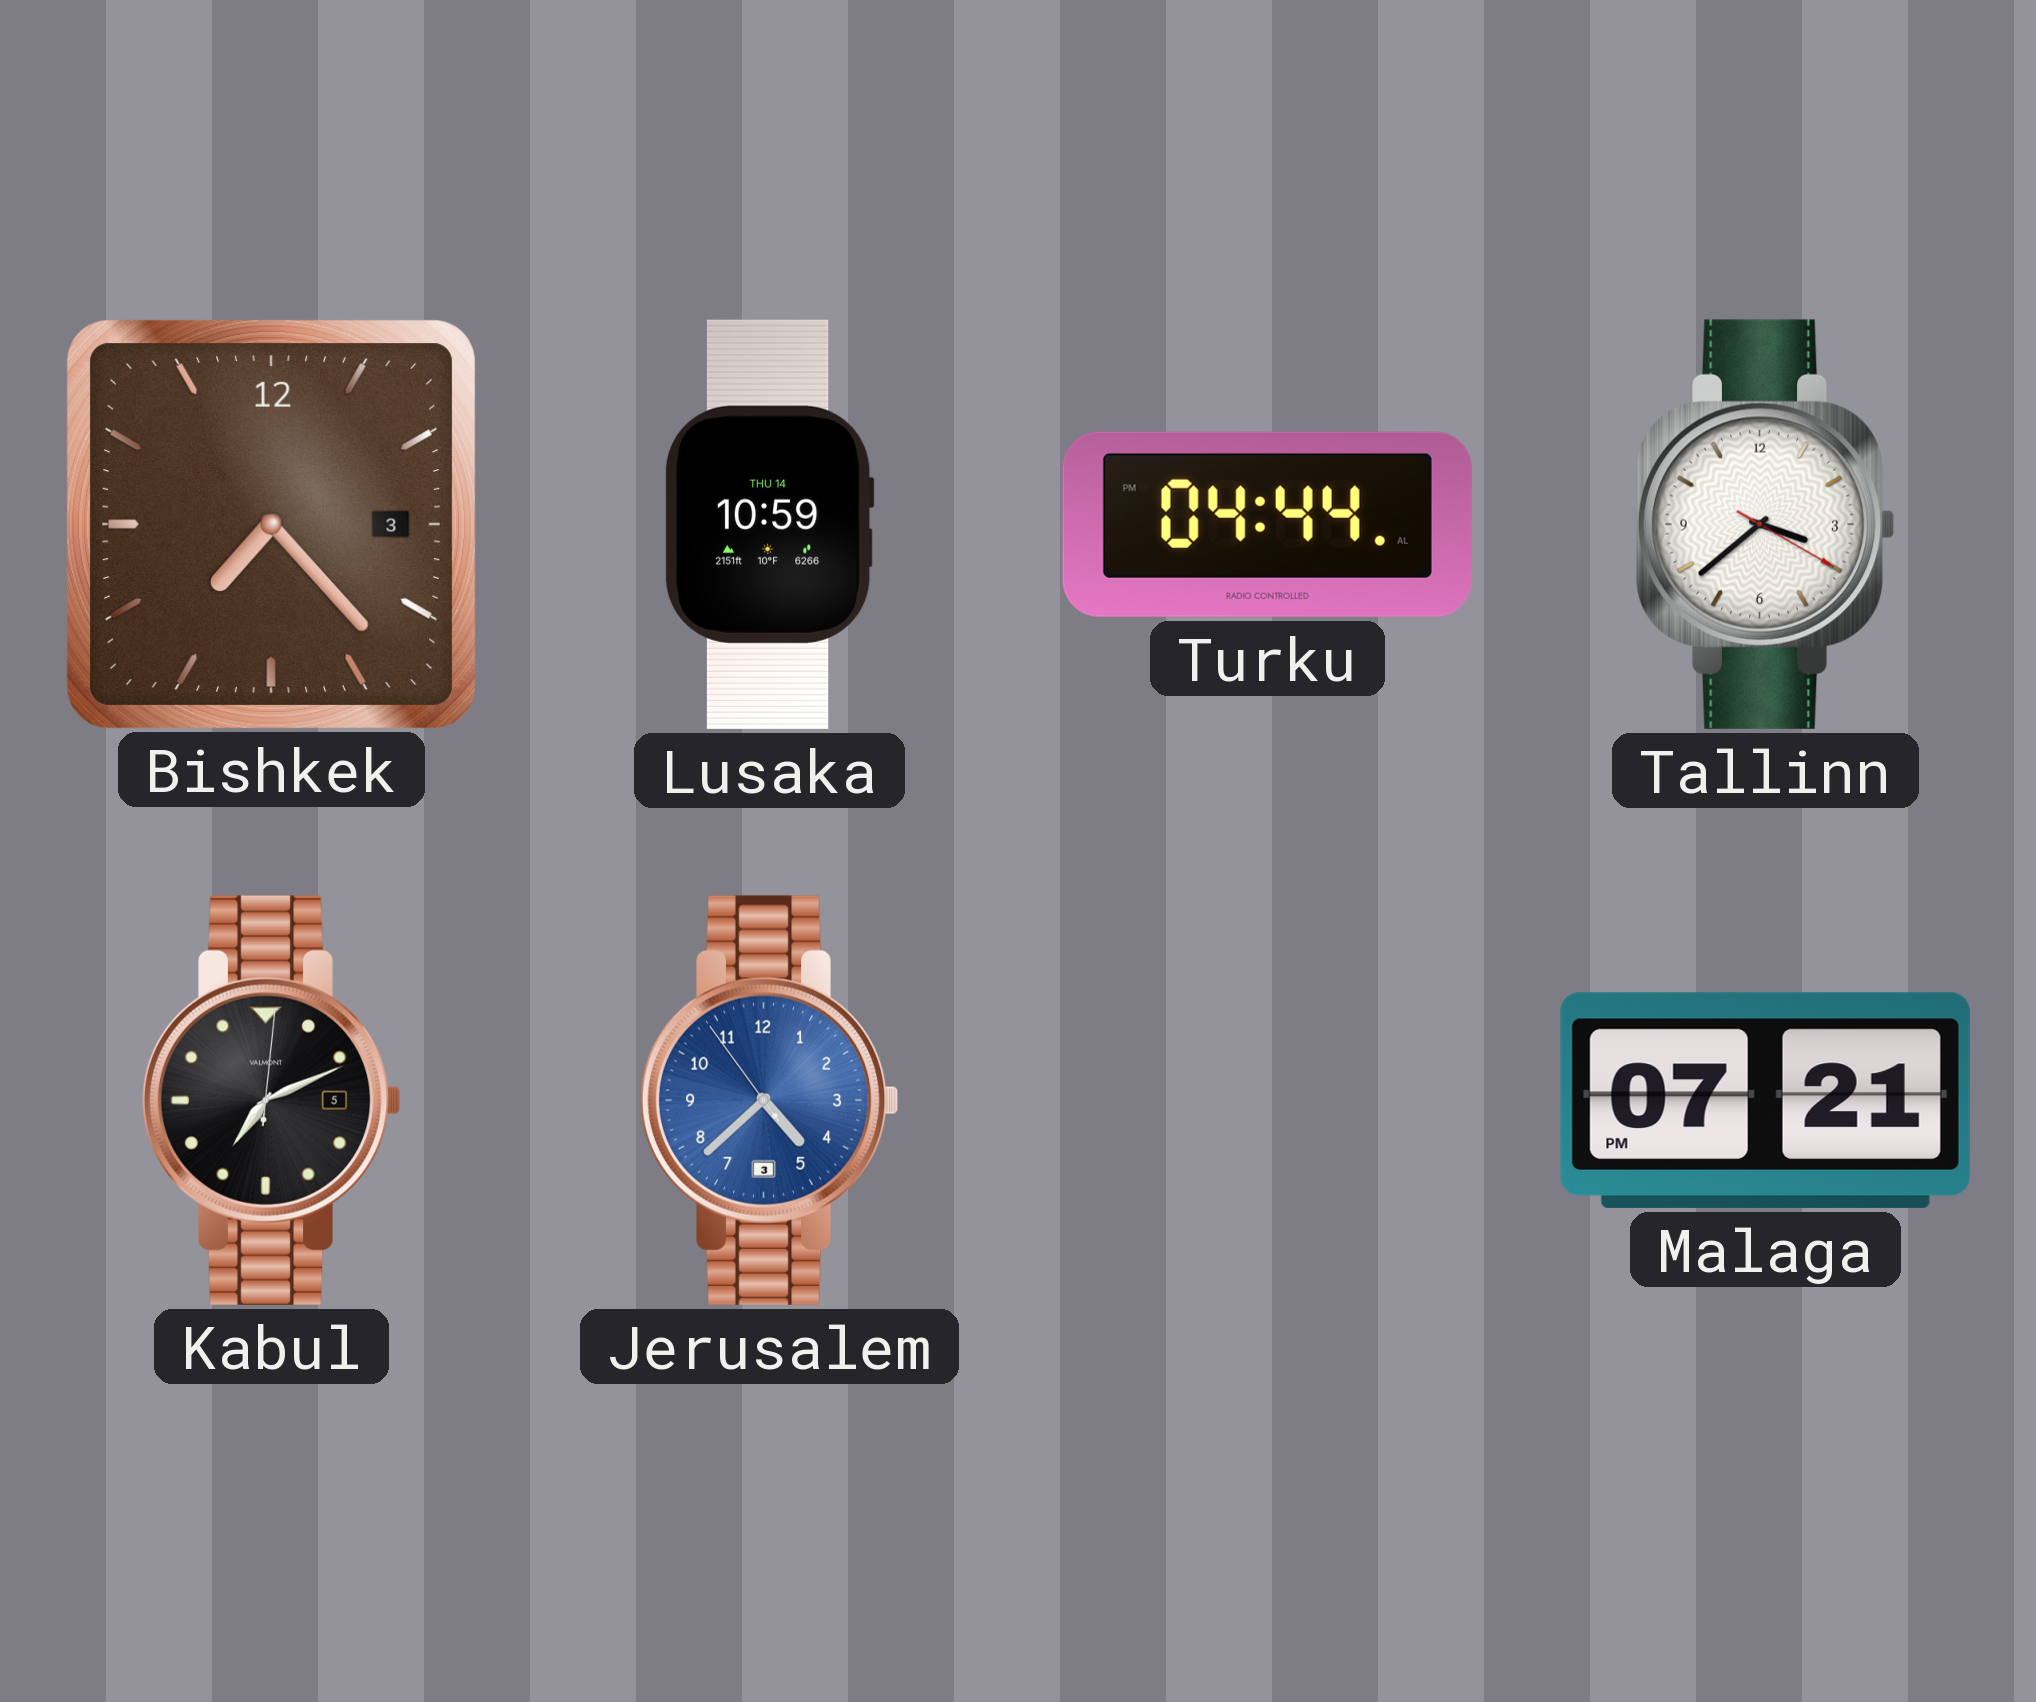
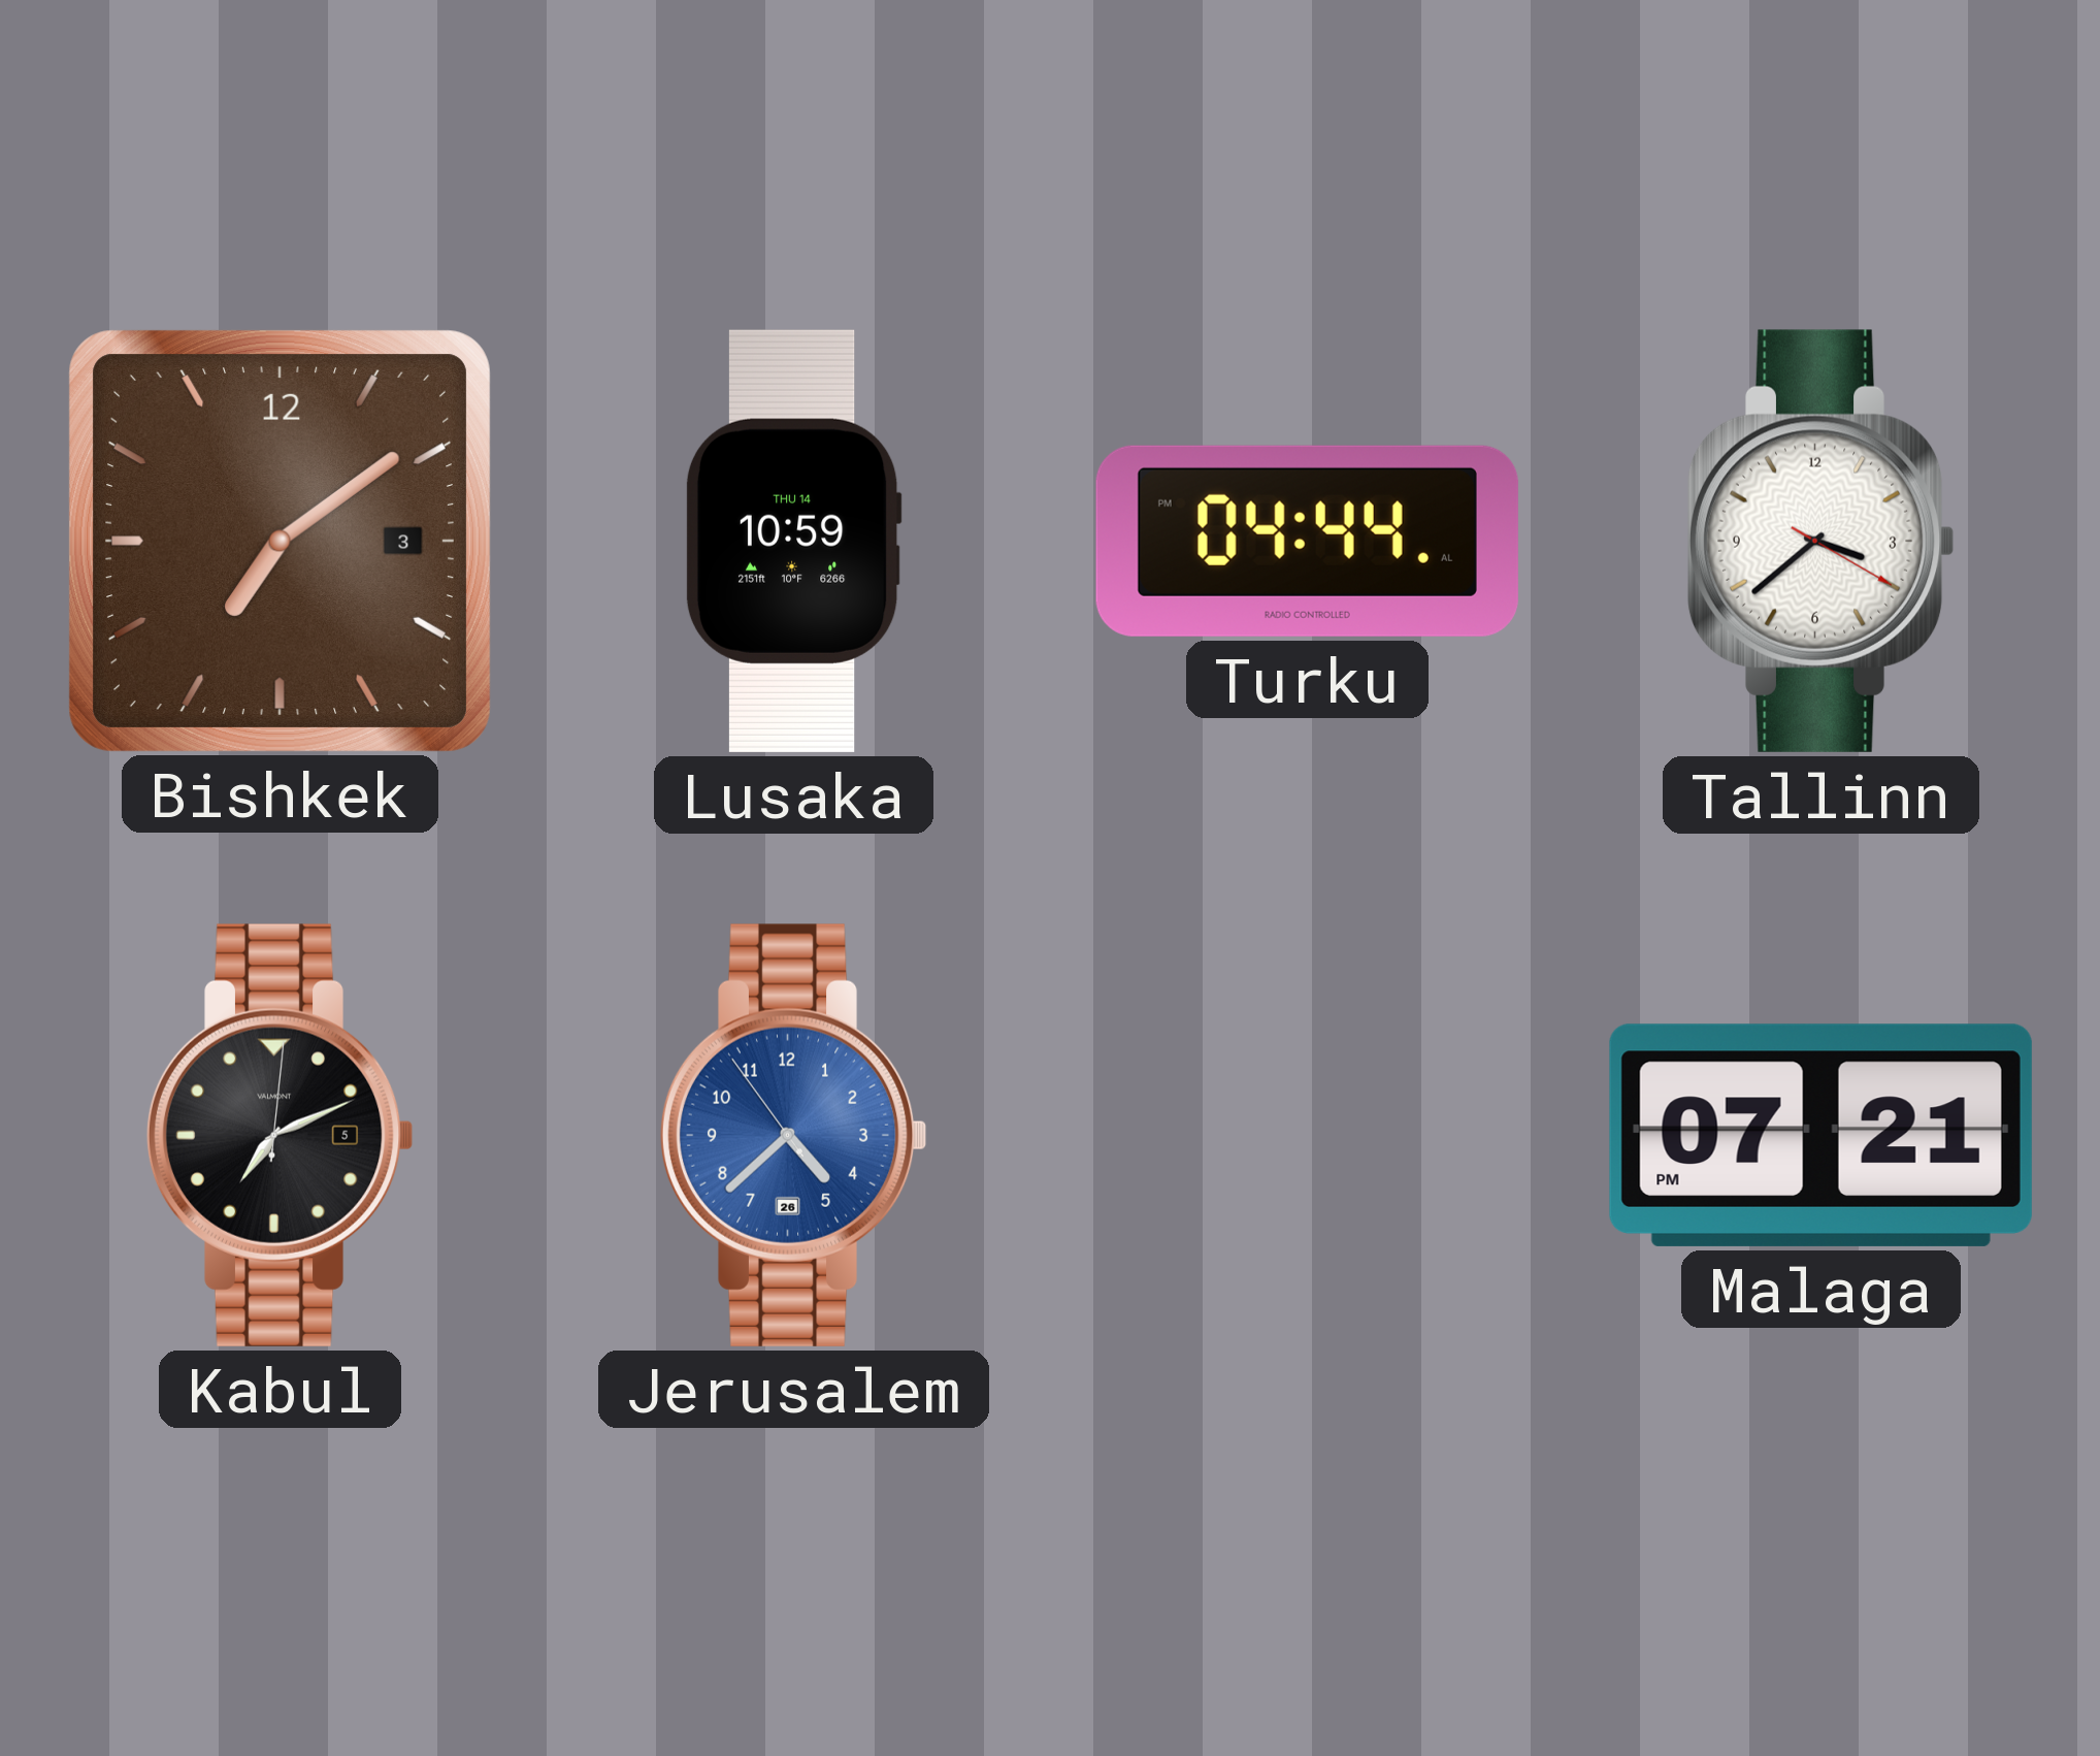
Bishkek: 7:23 -> 7:09
Jerusalem date: 3 -> 26
